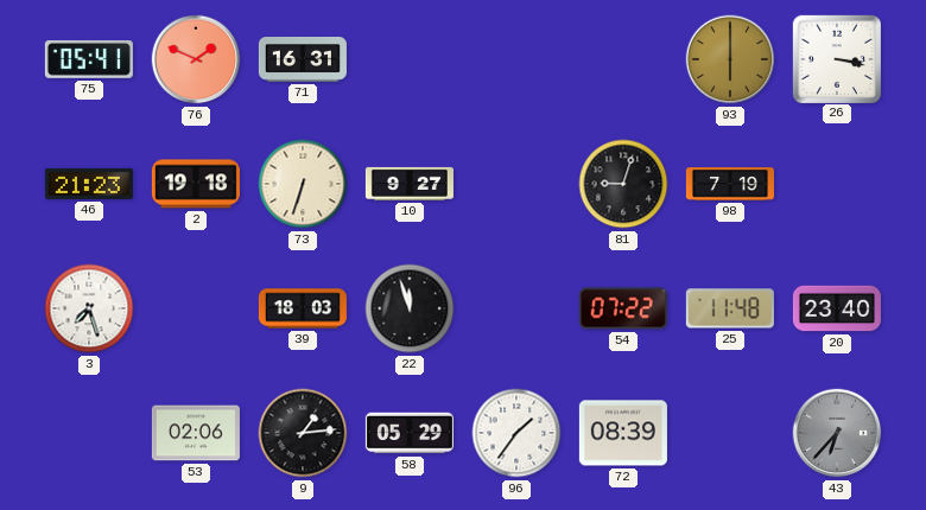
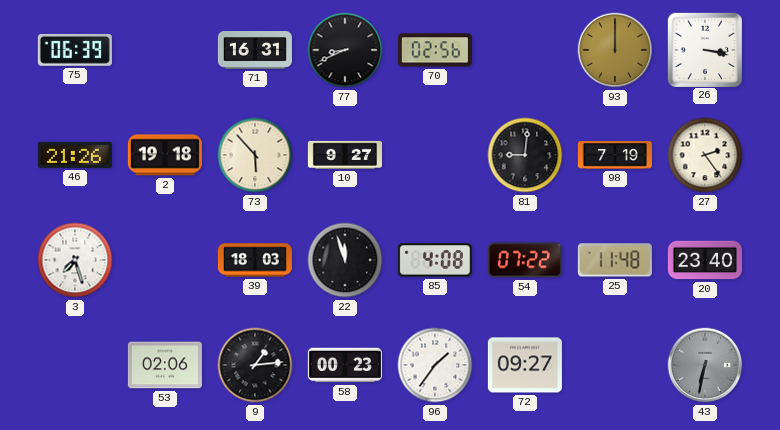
75: 05:41 -> 06:39
76: 1:49 -> none
77: none -> 8:41
70: none -> 02:56
93: 6:00 -> 12:00
46: 21:23 -> 21:26
73: 6:33 -> 5:53
81: 9:03 -> 9:01
27: none -> 2:24
85: none -> 4:08
58: 05:29 -> 00:23
72: 08:39 -> 09:27
43: 6:37 -> 6:32
